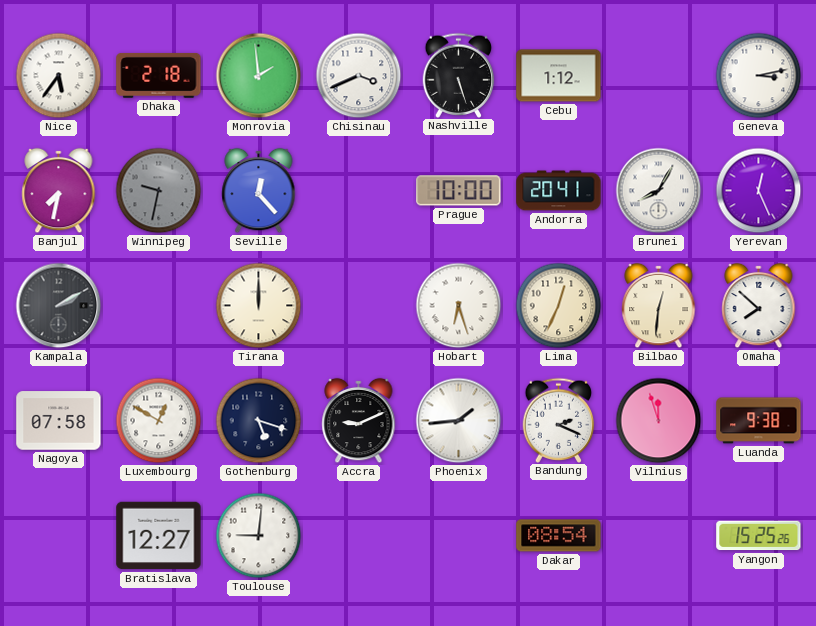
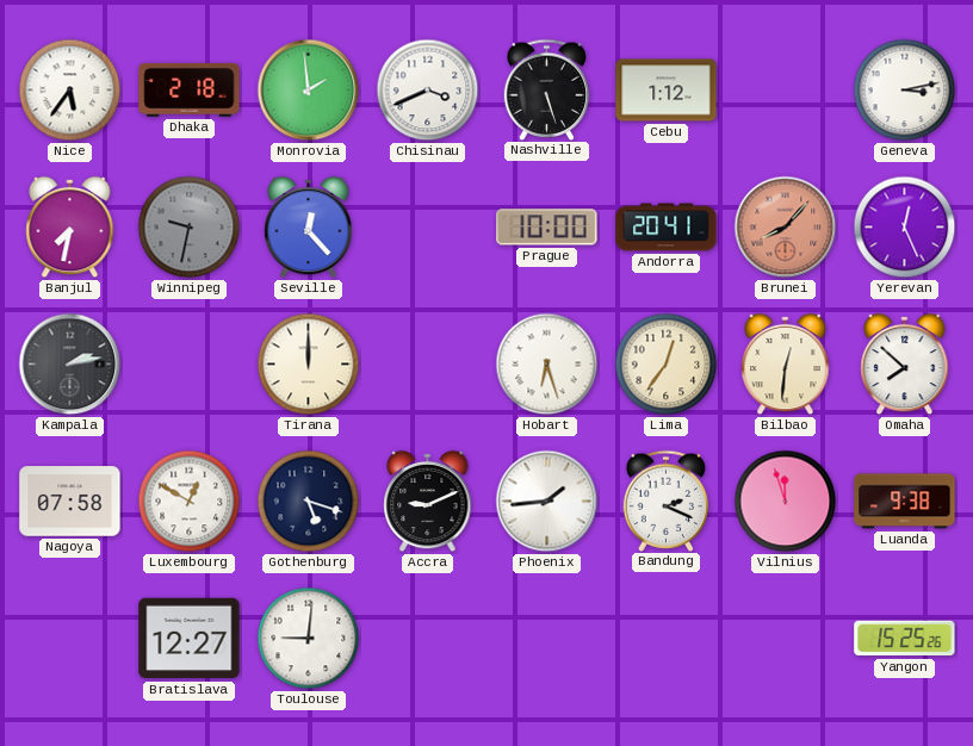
Brunei: 8:05 -> 8:07
Brunei dial: white -> salmon
Kampala: 2:10 -> 2:13
Lima: 12:34 -> 12:36
Dakar: 08:54 -> none
